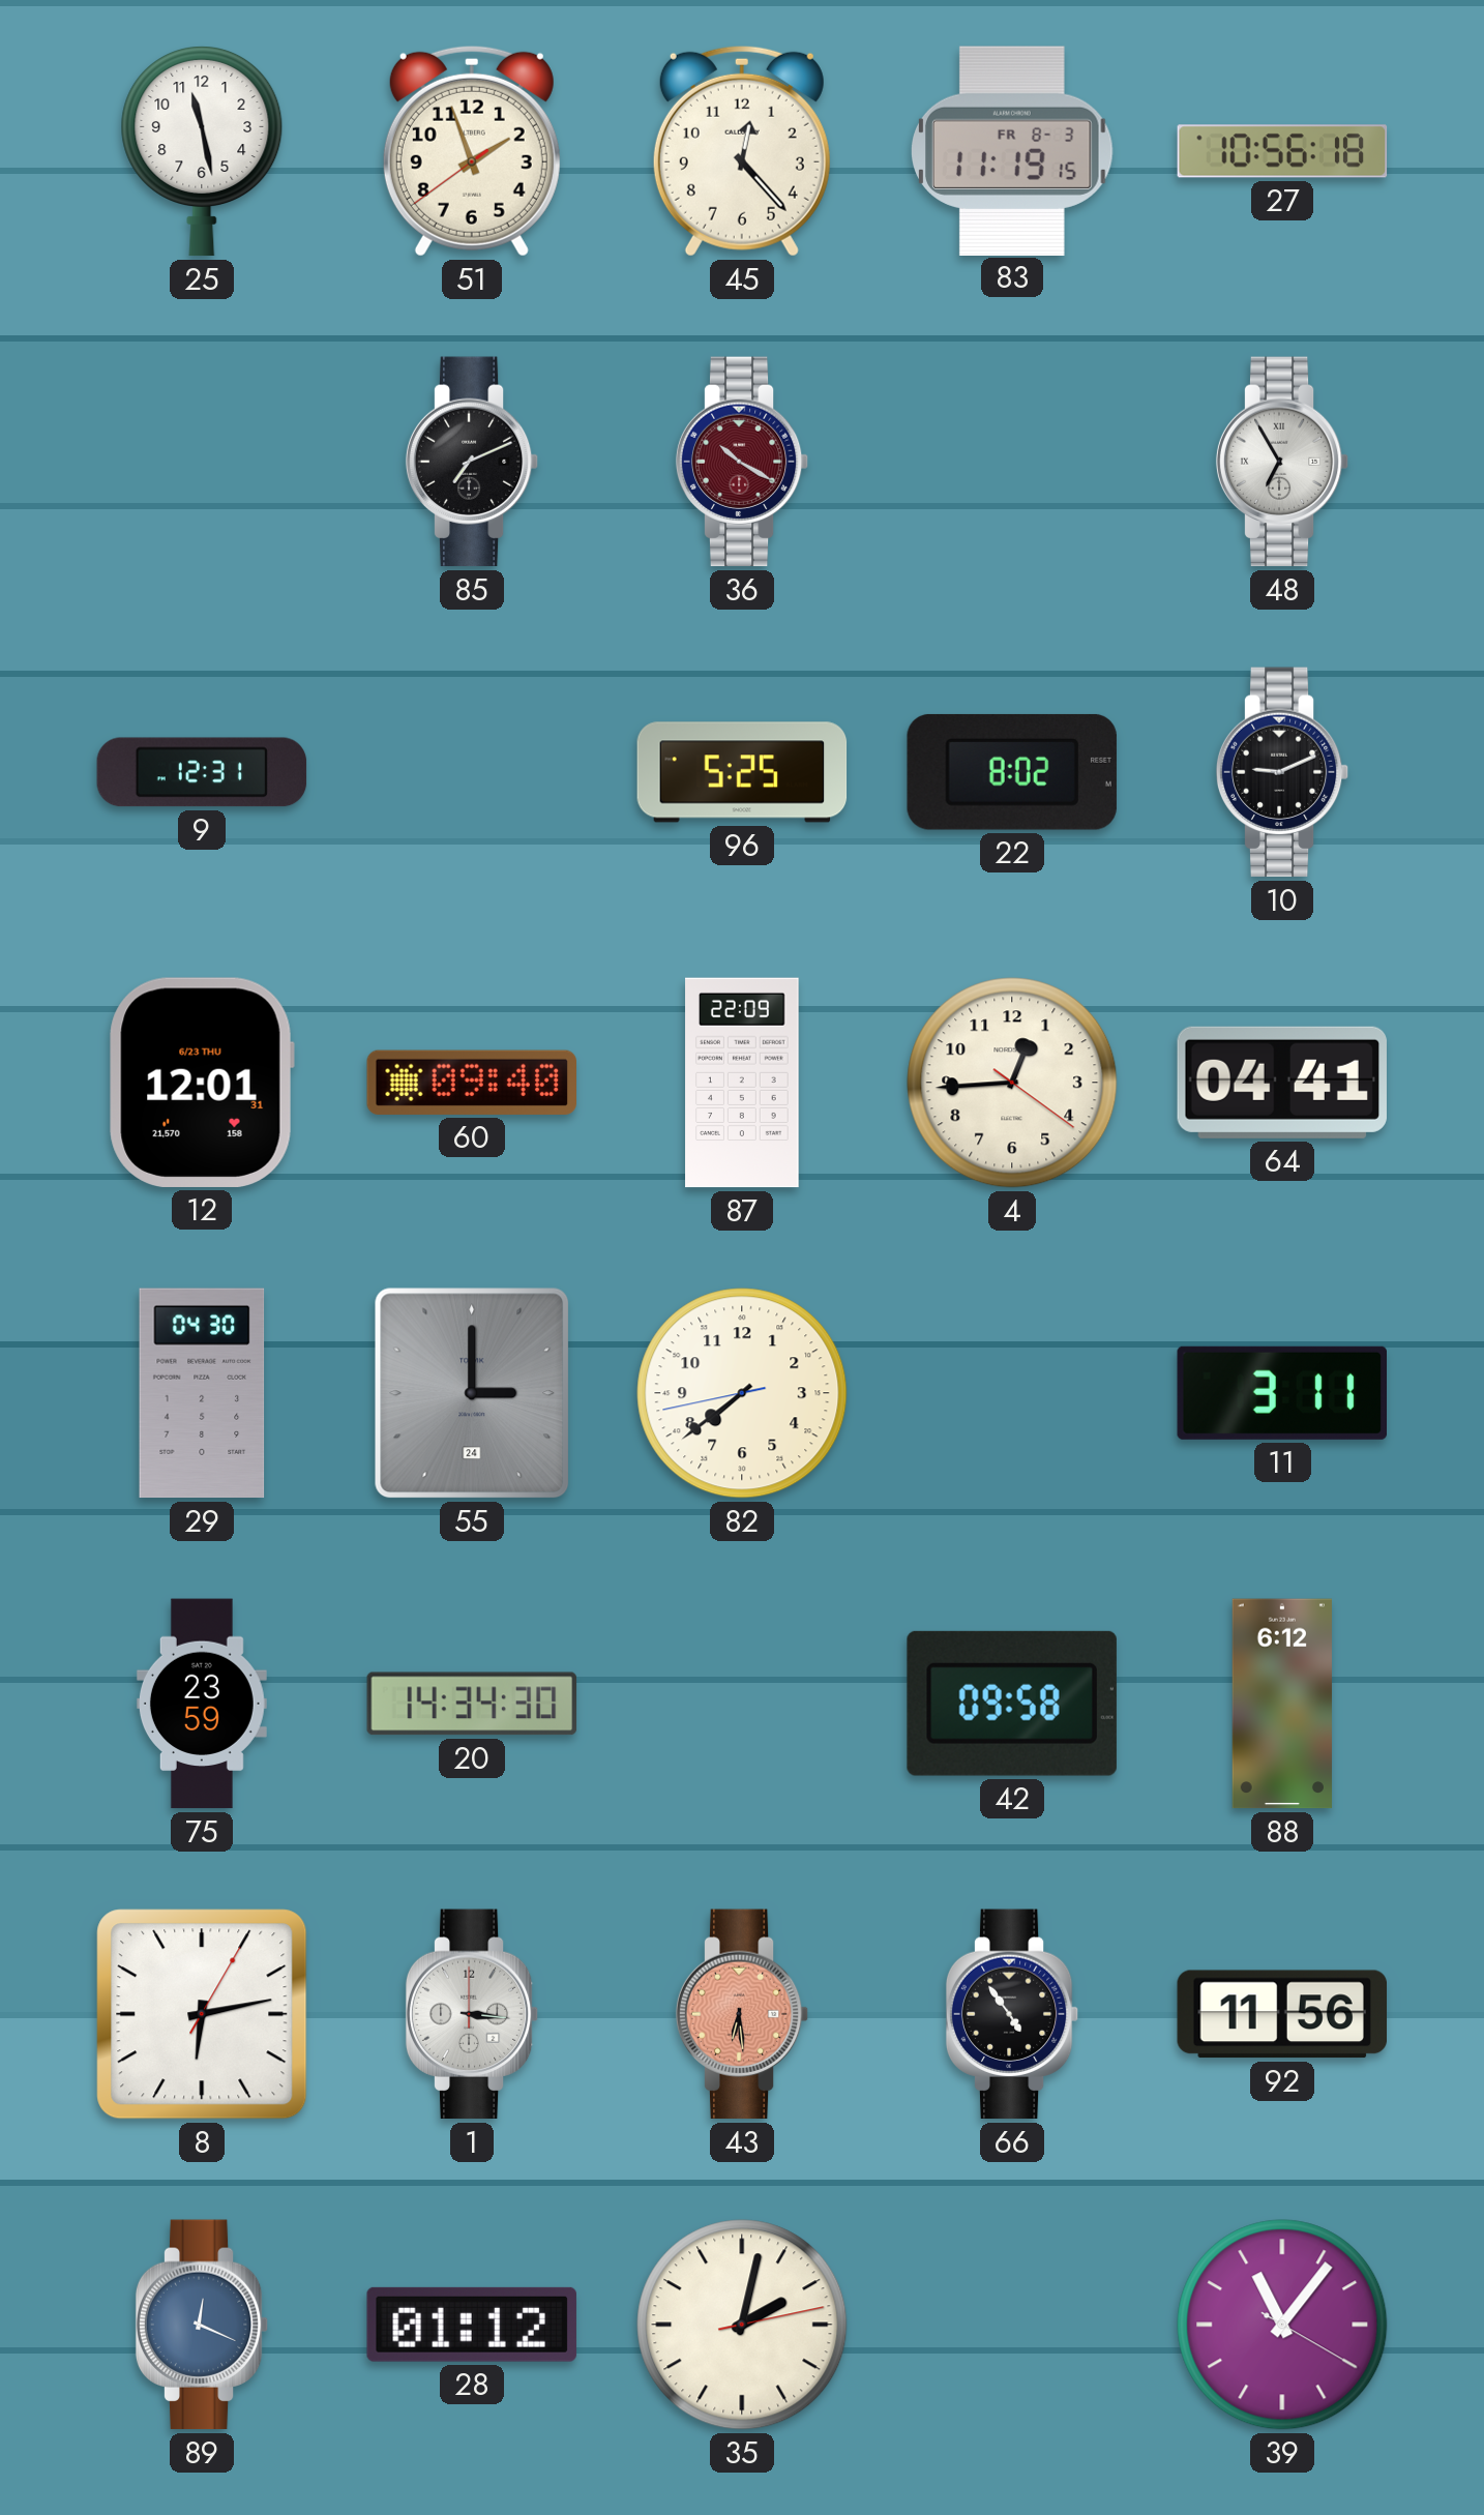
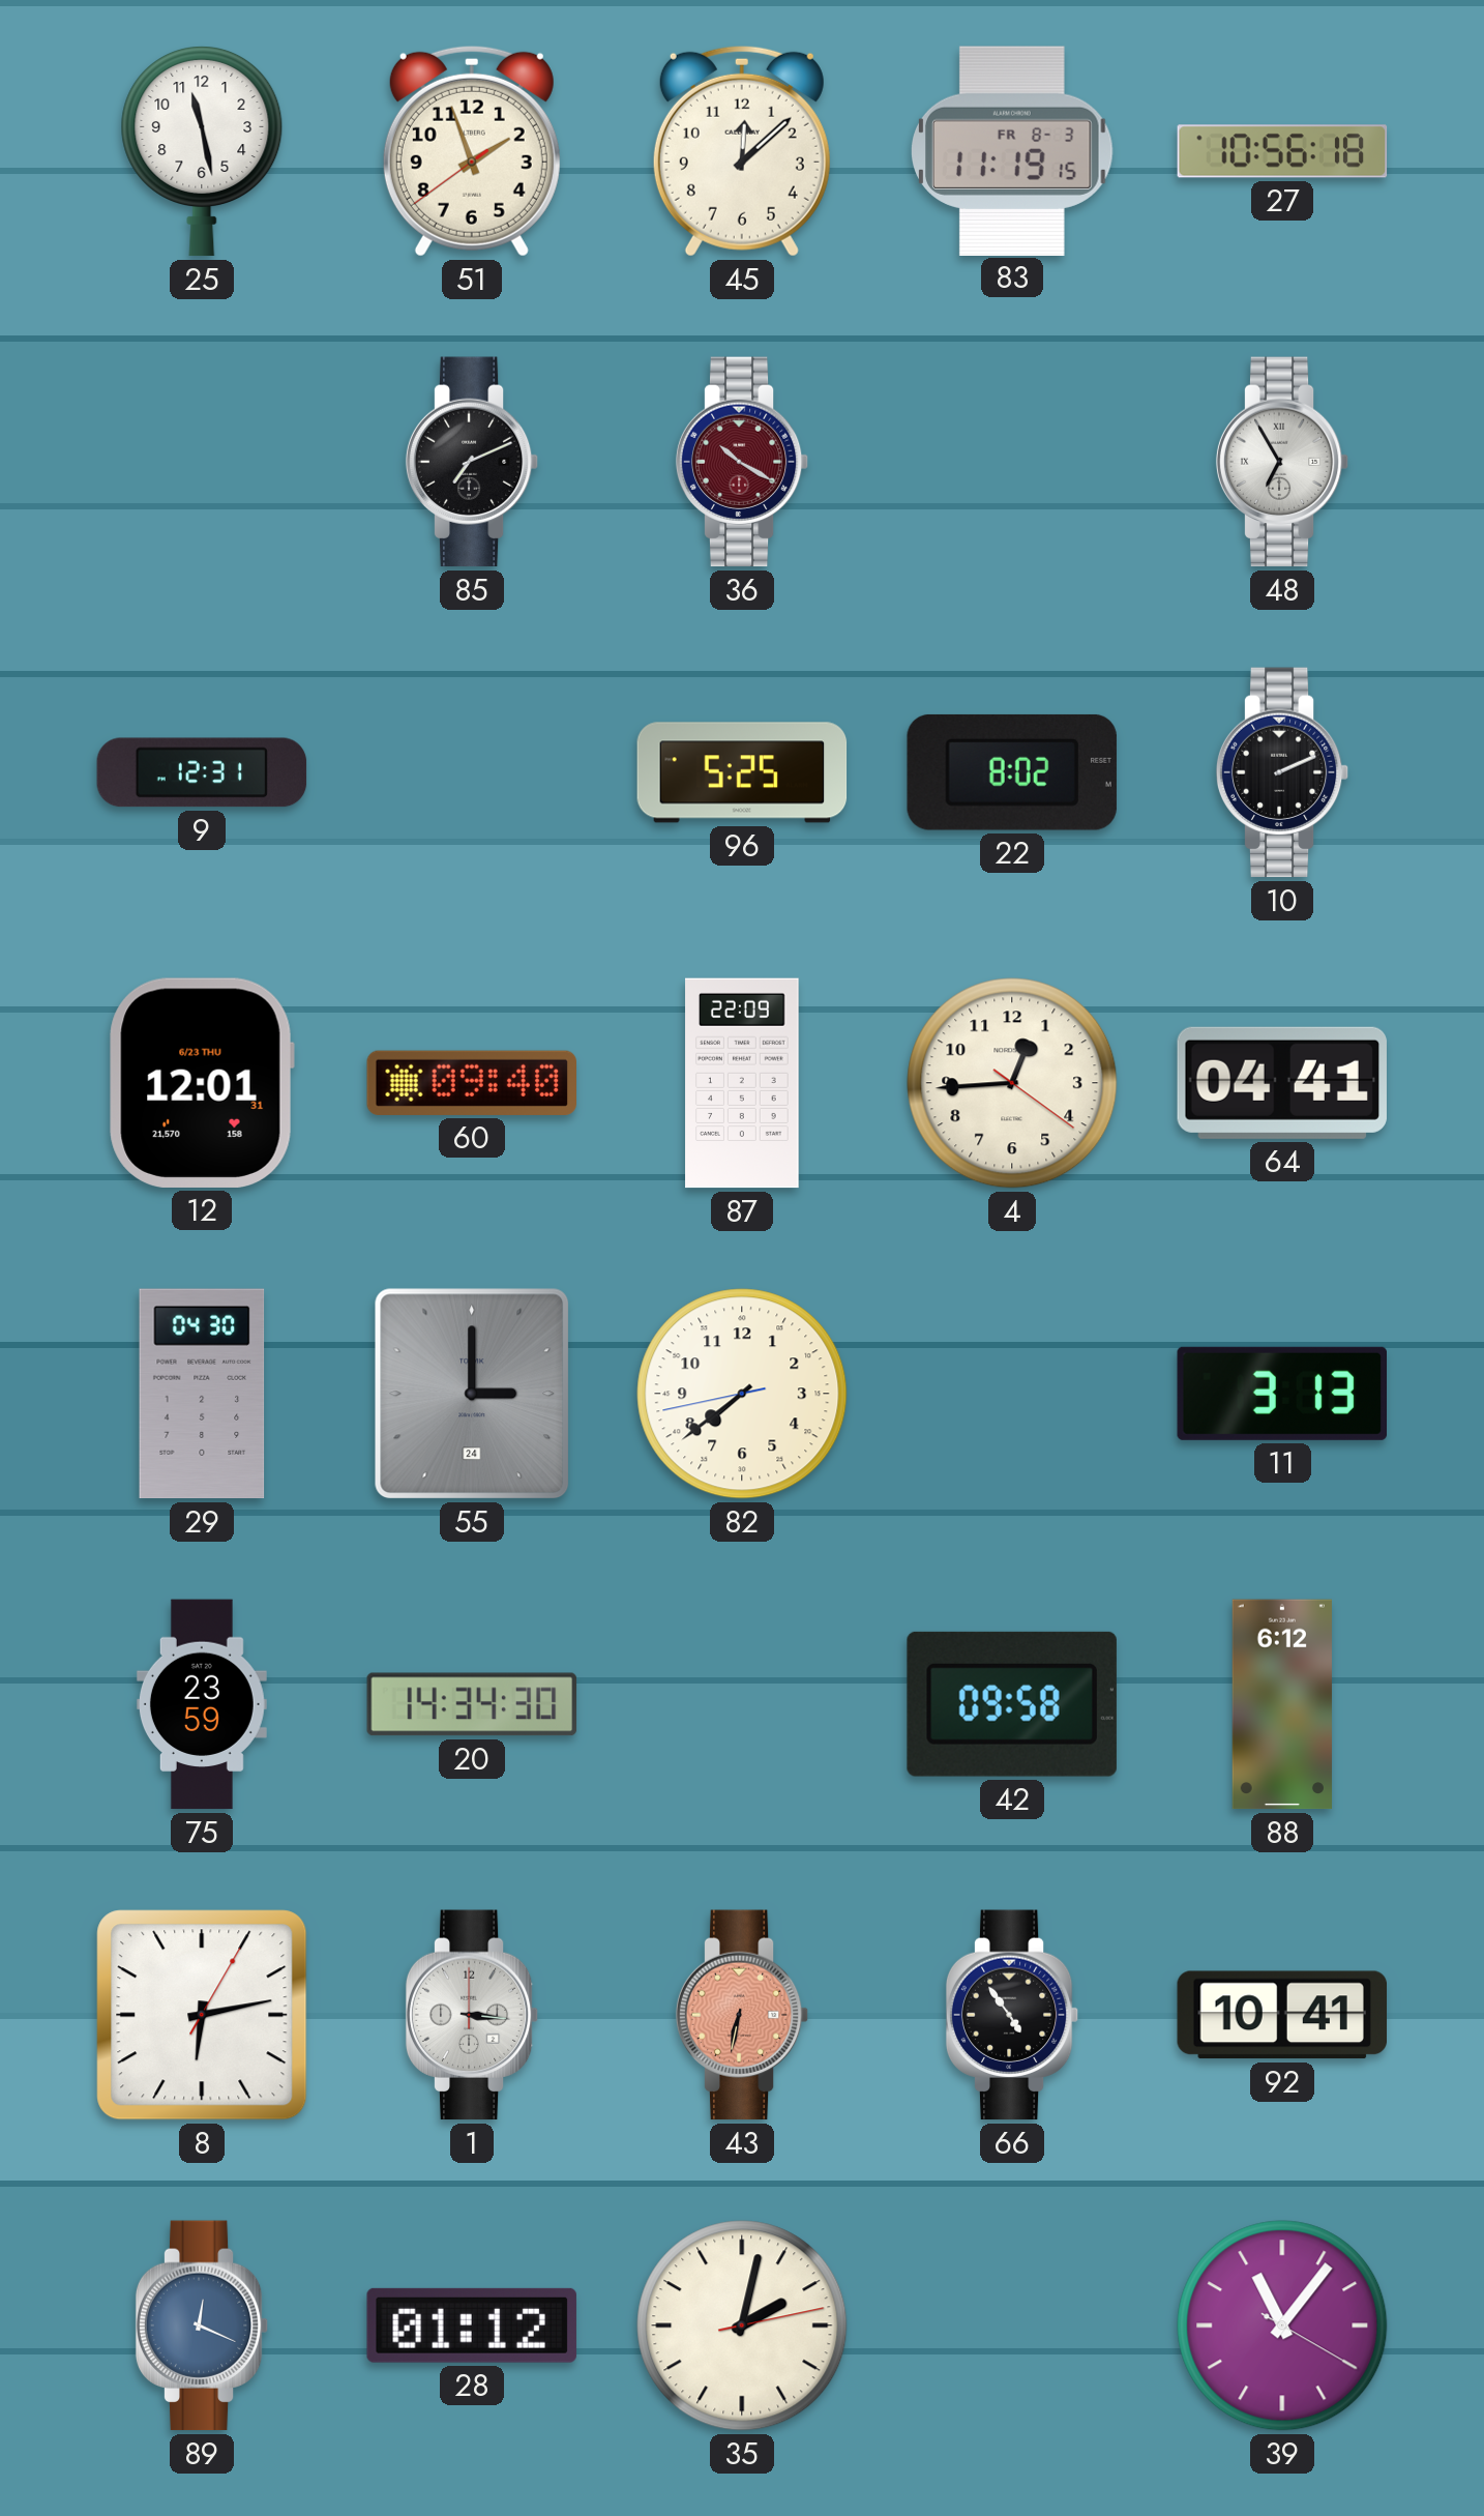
45: 12:23 -> 12:08
10: 9:11 -> 2:11
11: 3:11 -> 3:13
43: 6:29 -> 6:32
92: 11:56 -> 10:41
